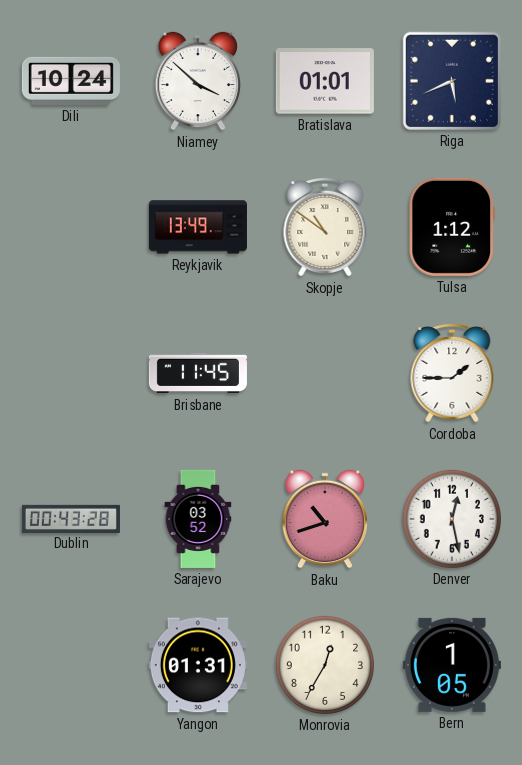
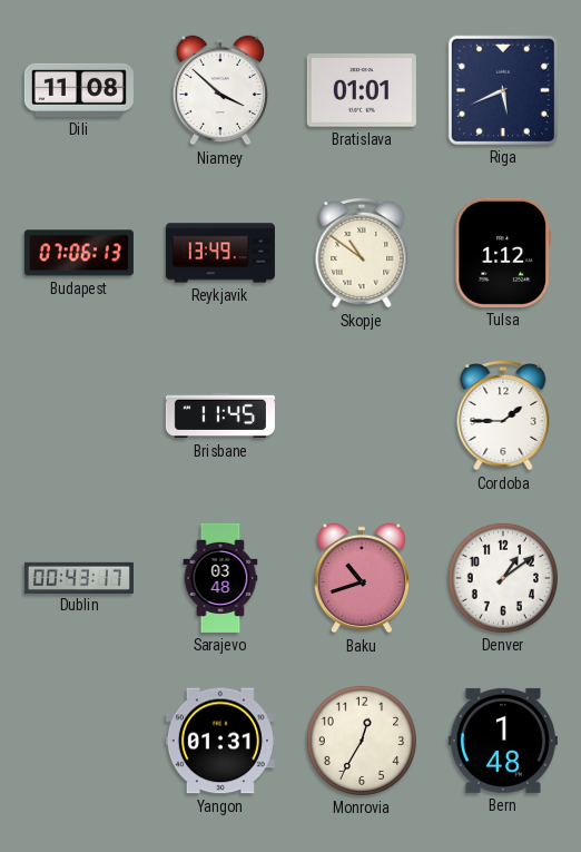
Dili: 10:24 -> 11:08
Budapest: none -> 07:06
Dublin: 00:43:28 -> 00:43:17
Sarajevo: 03:52 -> 03:48
Denver: 12:28 -> 1:09
Bern: 1:05 -> 1:48
